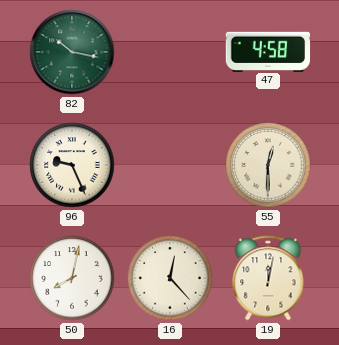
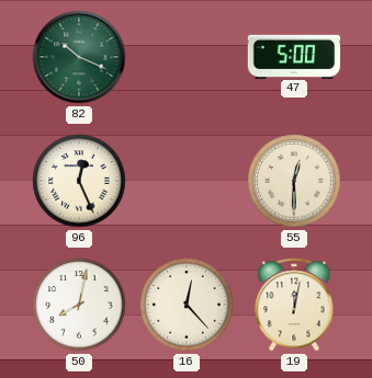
82: 10:17 -> 10:19
47: 4:58 -> 5:00
96: 9:26 -> 12:26
